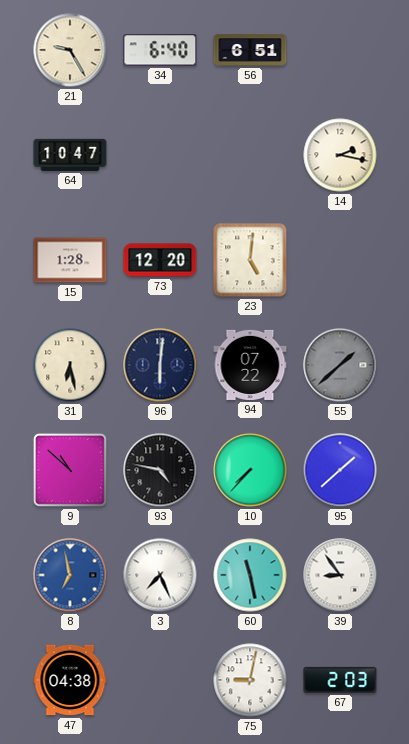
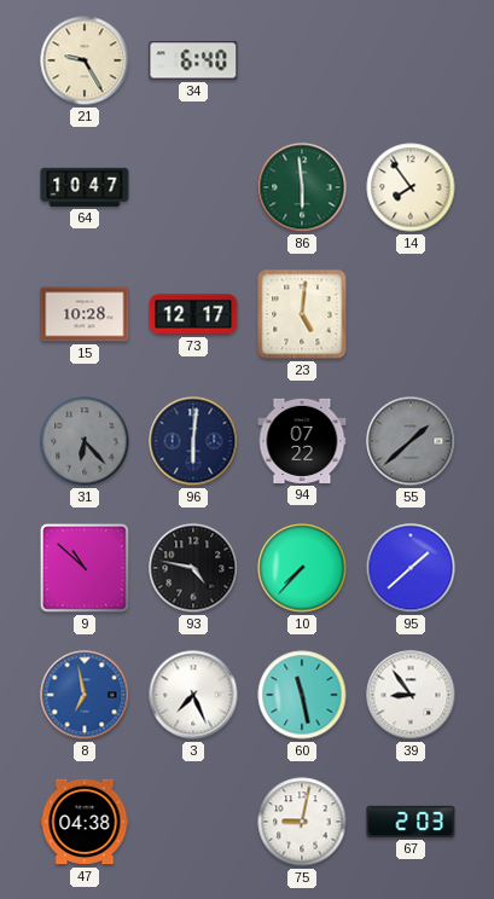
56: 6:51 -> none
86: none -> 5:59
14: 2:17 -> 7:54
15: 1:28 -> 10:28
73: 12:20 -> 12:17
31: 6:28 -> 6:23
31 dial: cream -> grey
